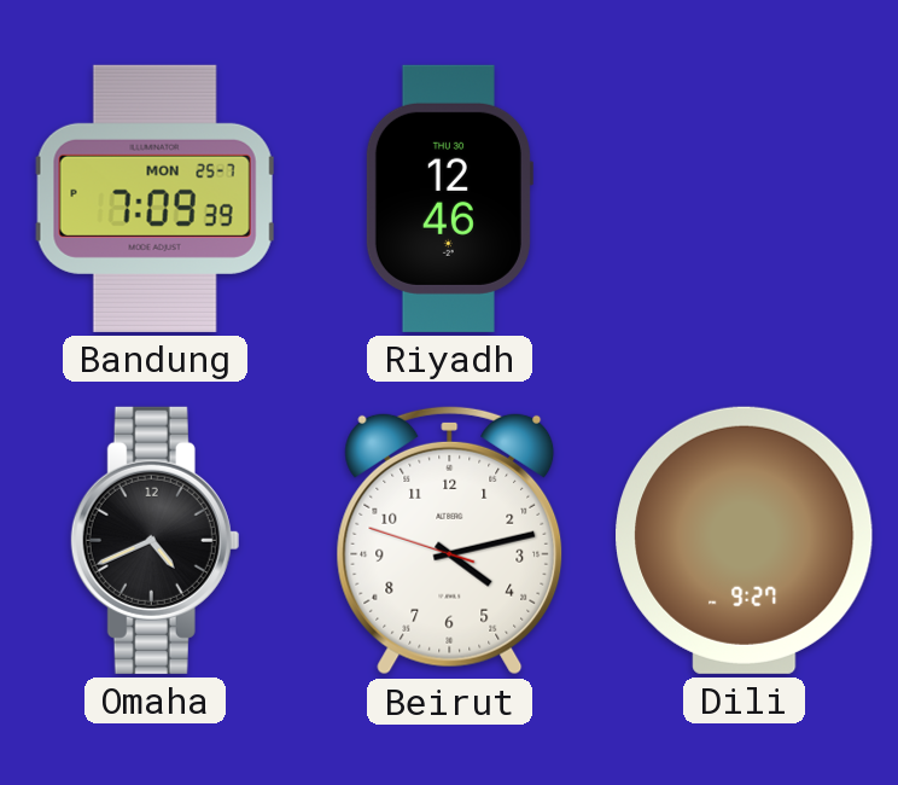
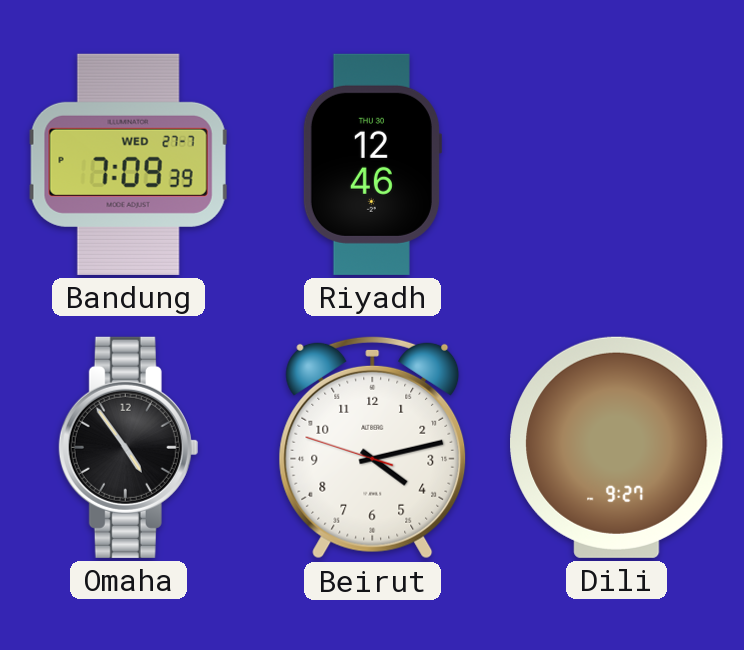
Bandung date: MON 25-7 -> WED 27-7
Omaha: 4:41 -> 4:54
